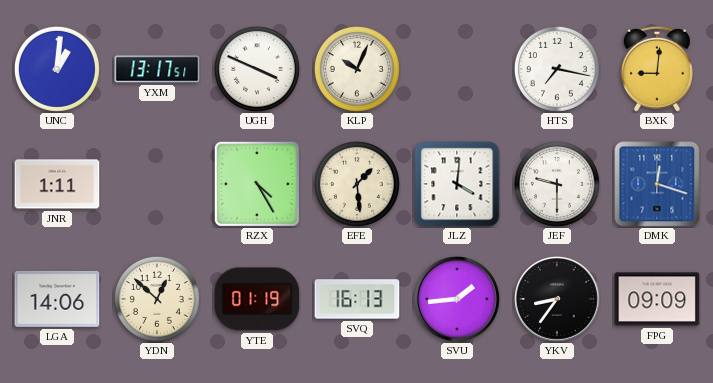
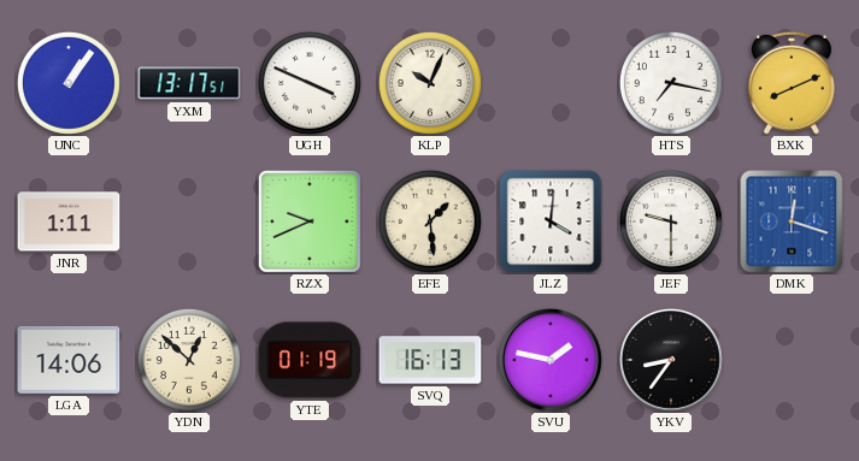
UNC: 1:01 -> 1:06
BXK: 9:01 -> 8:11
RZX: 4:25 -> 9:41
SVU: 1:44 -> 1:47
FPG: 09:09 -> none
